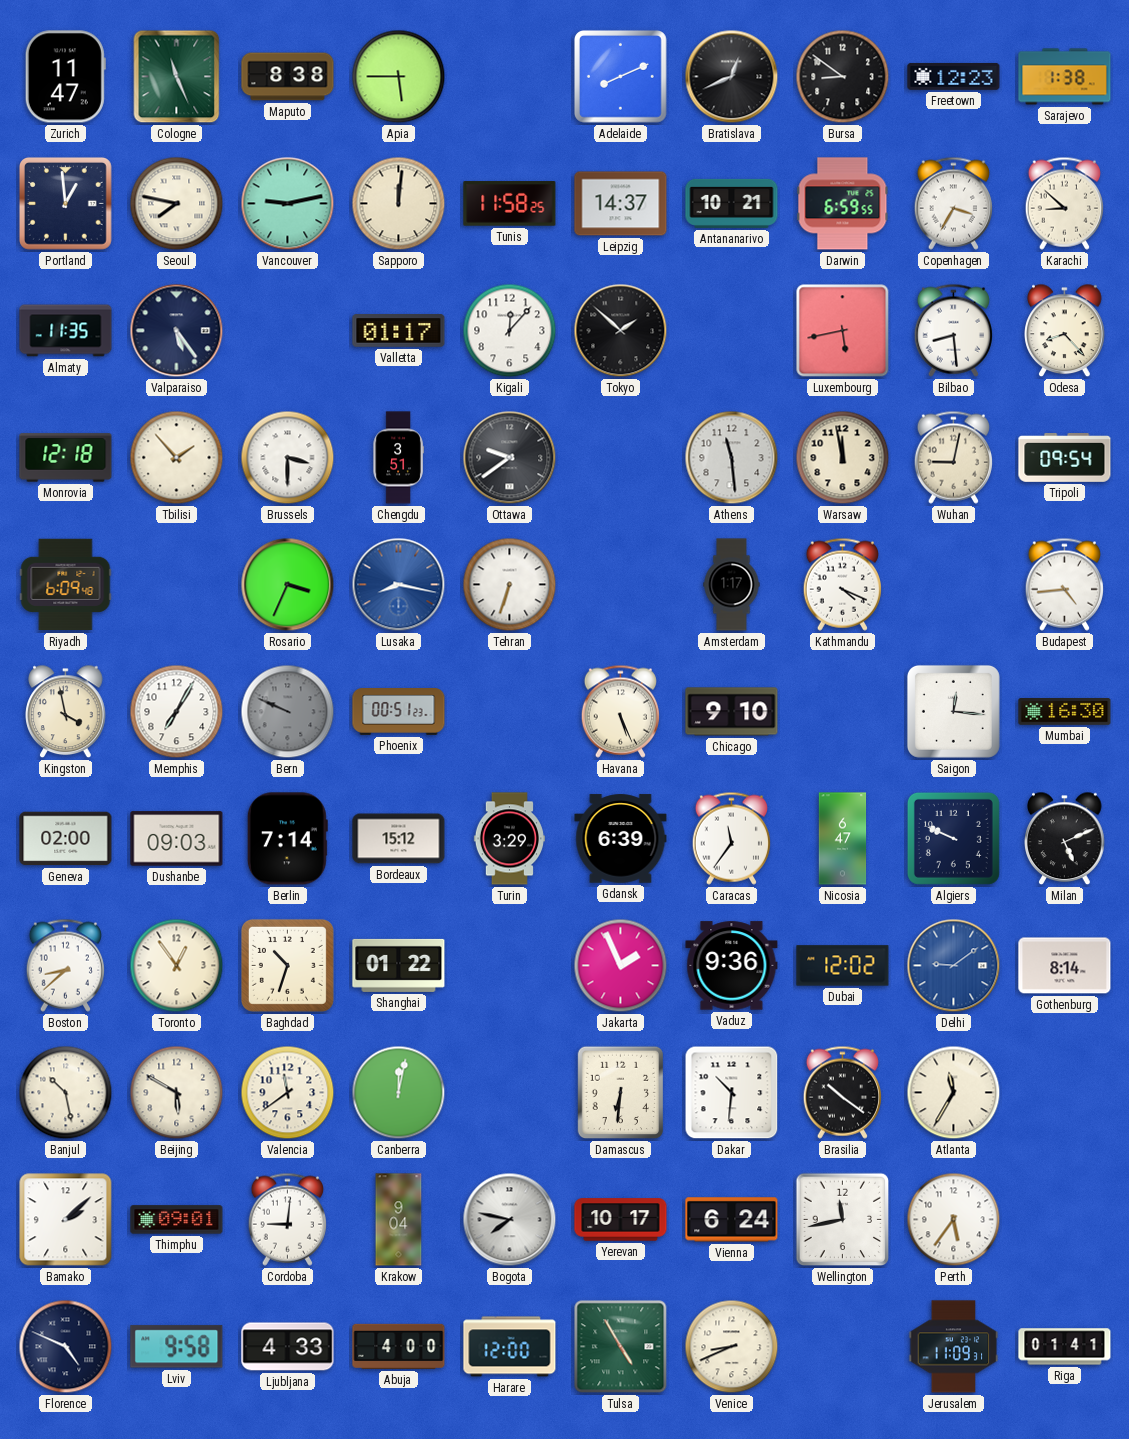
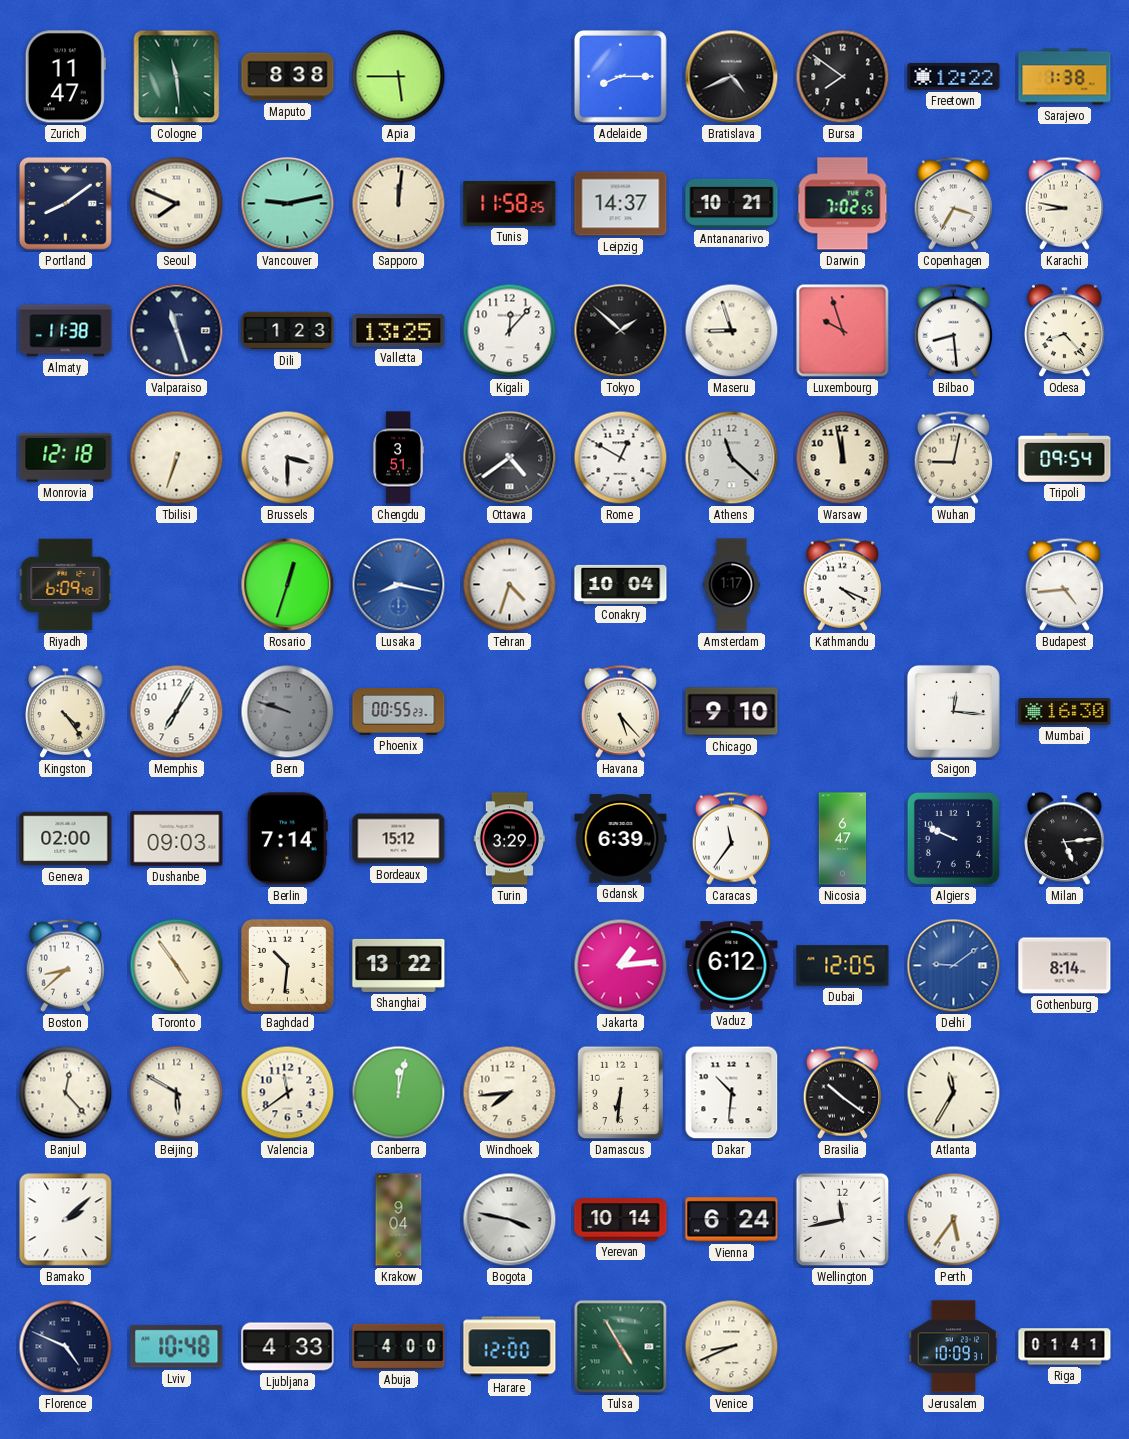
Cologne: 11:26 -> 11:29
Adelaide: 8:11 -> 8:15
Bratislava: 12:41 -> 4:41
Bursa: 8:51 -> 7:51
Freetown: 12:23 -> 12:22
Portland: 12:59 -> 8:09
Seoul: 7:47 -> 7:49
Darwin: 6:59 -> 7:02
Karachi: 8:52 -> 8:47
Almaty: 11:35 -> 11:38
Valparaiso: 5:24 -> 11:27
Dili: none -> 1:23
Valletta: 01:17 -> 13:25
Maseru: none -> 8:57
Luxembourg: 5:43 -> 9:57
Tbilisi: 1:53 -> 6:33
Ottawa: 9:39 -> 4:39
Rome: none -> 12:50
Athens: 11:29 -> 11:22
Rosario: 3:34 -> 12:33
Tehran: 6:33 -> 4:33
Conakry: none -> 10:04
Kingston: 3:58 -> 4:24
Bern: 9:49 -> 9:48
Phoenix: 00:51 -> 00:55
Havana: 5:26 -> 5:23
Milan: 5:11 -> 5:14
Toronto: 12:54 -> 4:54
Baghdad: 10:33 -> 10:31
Shanghai: 01:22 -> 13:22
Jakarta: 1:56 -> 1:14
Vaduz: 9:36 -> 6:12
Dubai: 12:02 -> 12:05
Banjul: 10:28 -> 12:23
Windhoek: none -> 7:44
Thimphu: 09:01 -> none
Cordoba: 9:01 -> none
Bogota: 7:47 -> 3:47
Yerevan: 10:17 -> 10:14
Lviv: 9:58 -> 10:48
Jerusalem: 11:09 -> 10:09
